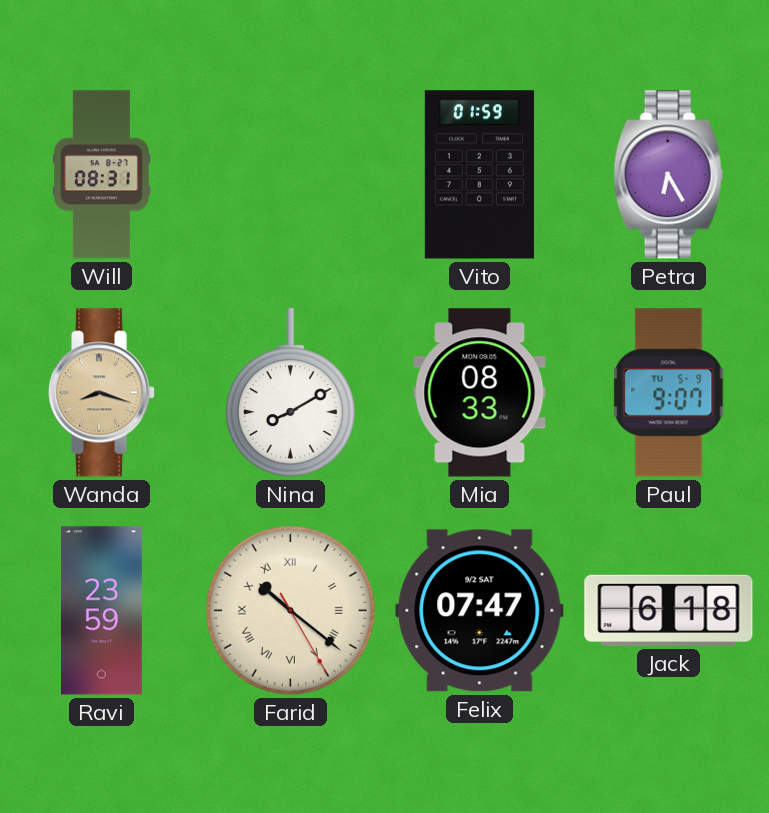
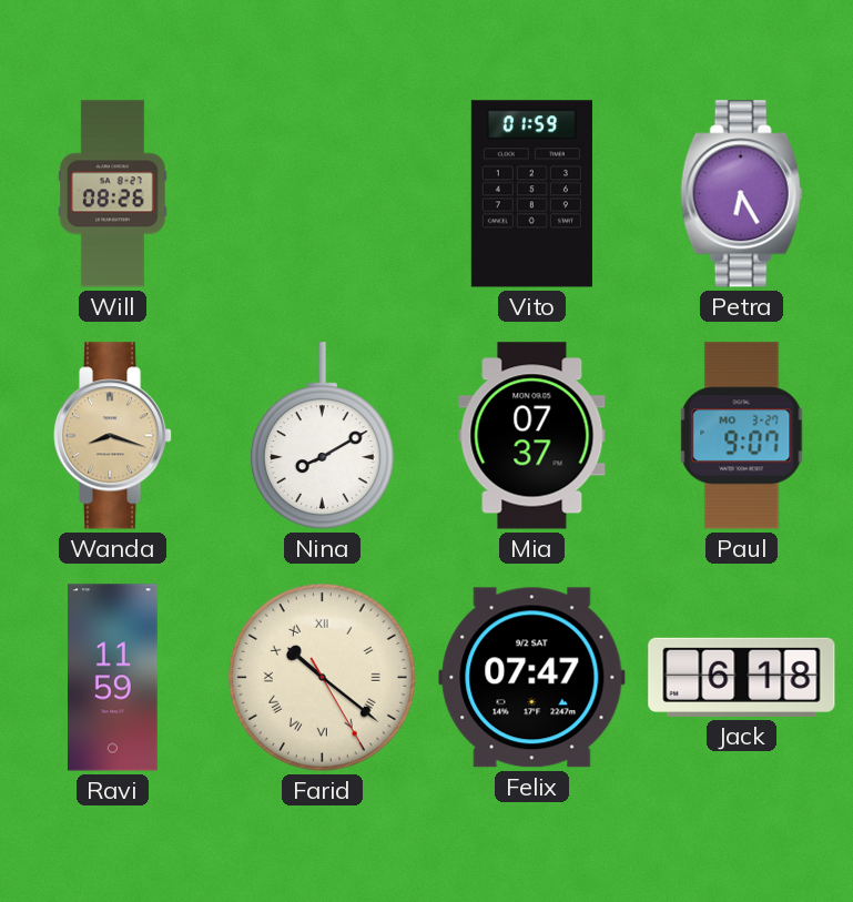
Will: 08:31 -> 08:26
Mia: 08:33 -> 07:37
Paul date: TU 5-9 -> MO 3-27
Ravi: 23:59 -> 11:59
